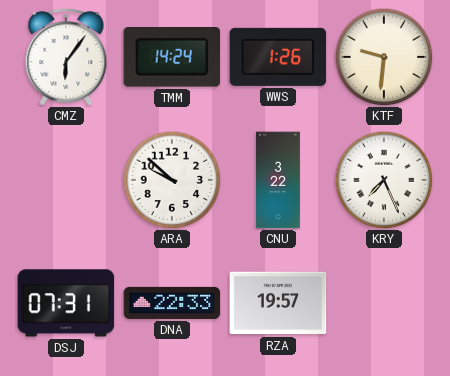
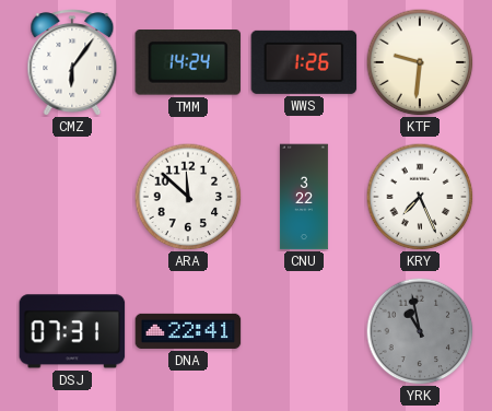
ARA: 9:52 -> 11:52
DNA: 22:33 -> 22:41
RZA: 19:57 -> none
YRK: none -> 10:58
